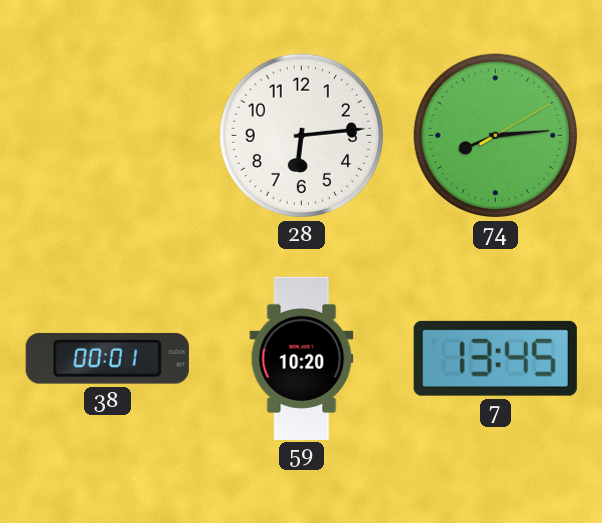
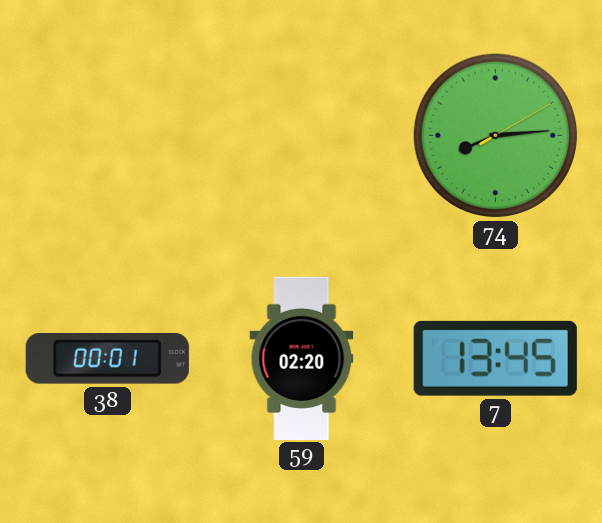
28: 6:14 -> none
59: 10:20 -> 02:20
